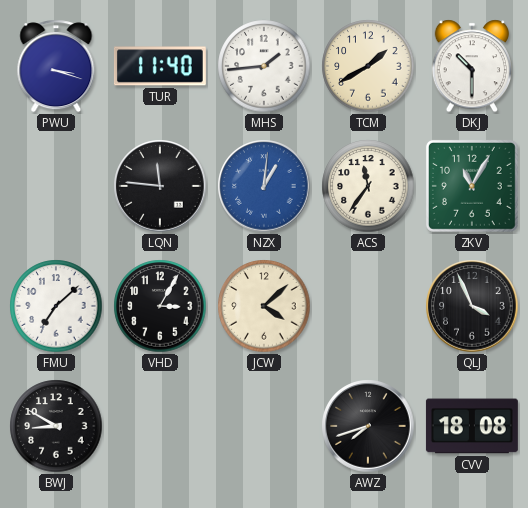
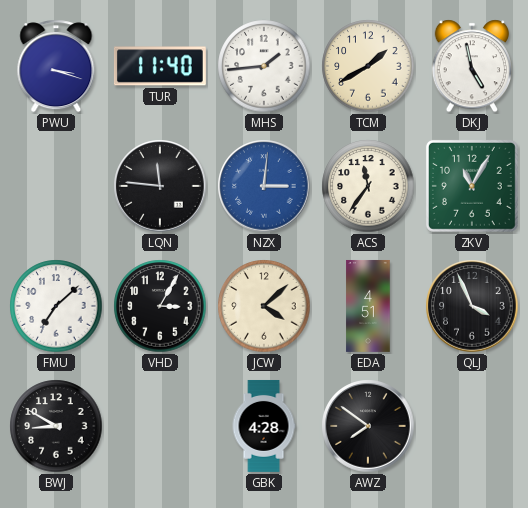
DKJ: 10:30 -> 4:58
NZX: 1:01 -> 3:01
EDA: none -> 4:51
GBK: none -> 4:28
AWZ: 7:42 -> 7:51
CVV: 18:08 -> none
